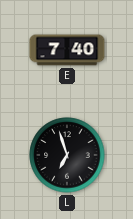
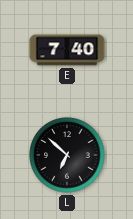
L: 6:57 -> 6:52
